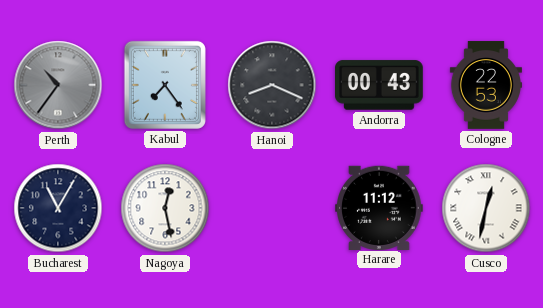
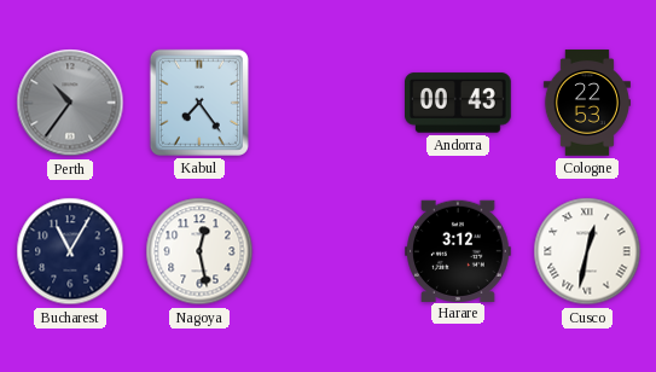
Hanoi: 8:19 -> none
Harare: 11:12 -> 3:12
